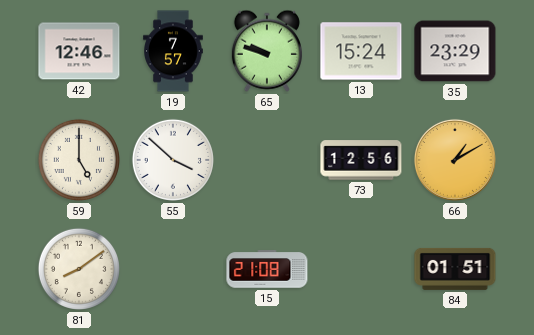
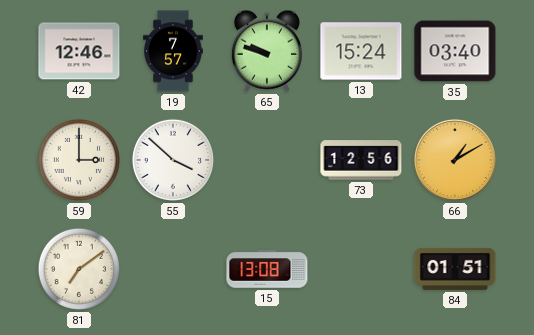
35: 23:29 -> 03:40
59: 5:00 -> 3:00
81: 8:09 -> 7:09
15: 21:08 -> 13:08
